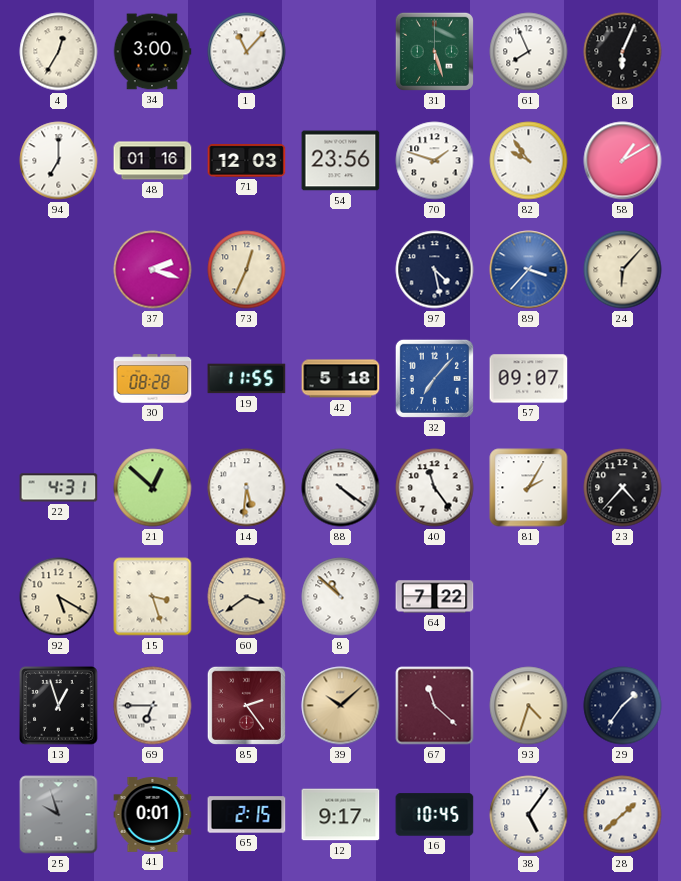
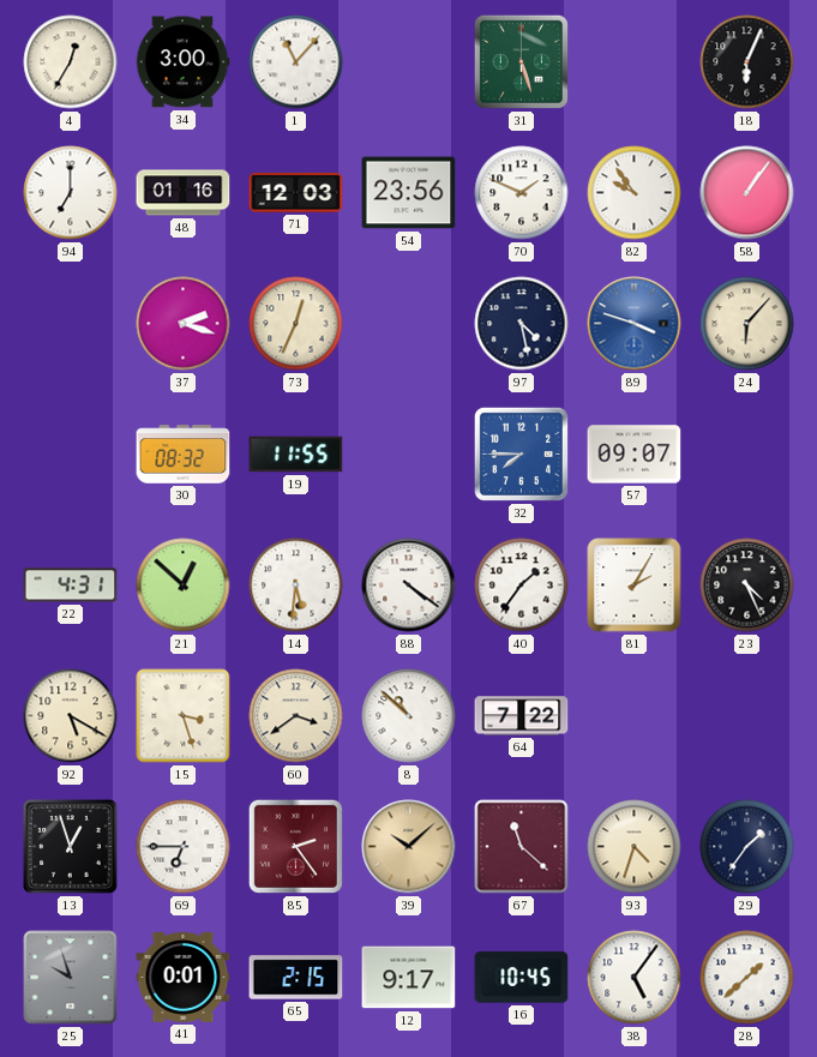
61: 7:56 -> none
70: 1:48 -> 1:49
58: 1:10 -> 1:06
89: 3:37 -> 3:48
30: 08:28 -> 08:32
42: 5:18 -> none
32: 7:07 -> 7:45
40: 11:24 -> 1:36
23: 4:37 -> 4:26
